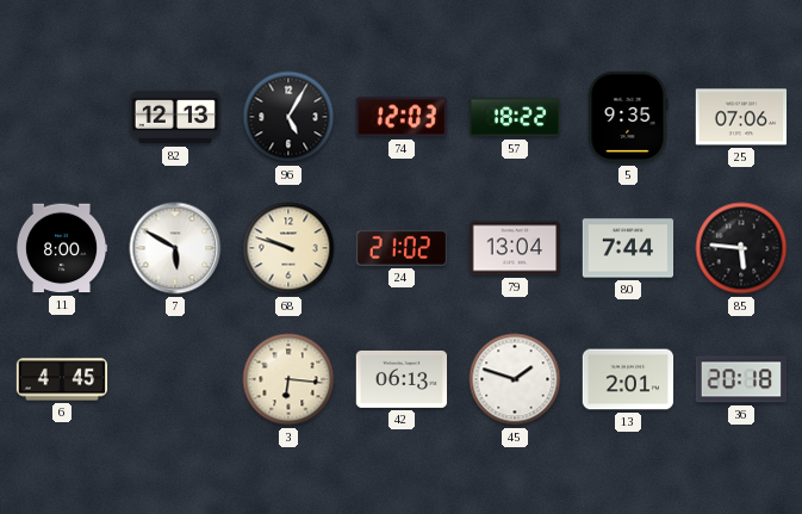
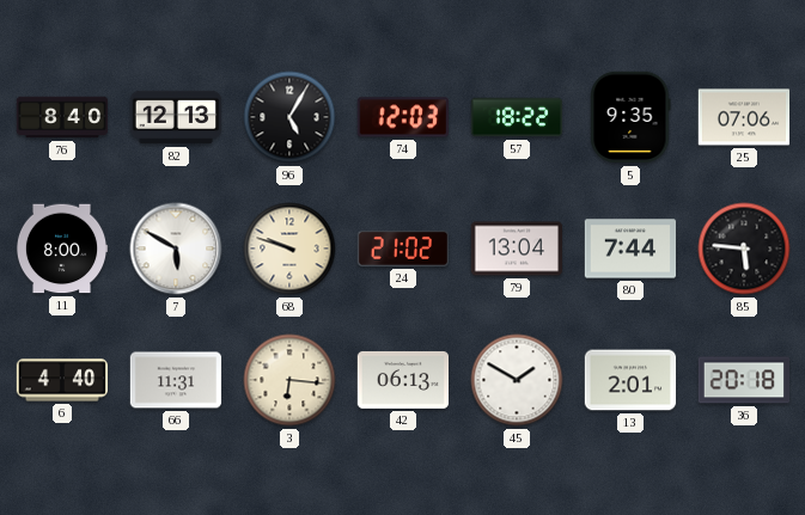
76: none -> 8:40
6: 4:45 -> 4:40
66: none -> 11:31
45: 1:48 -> 1:50
